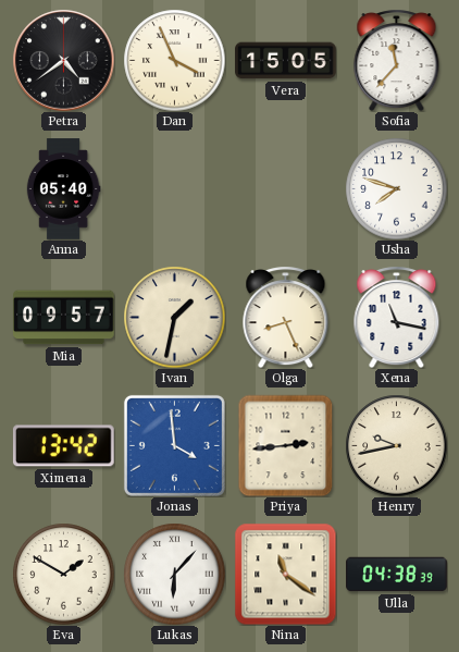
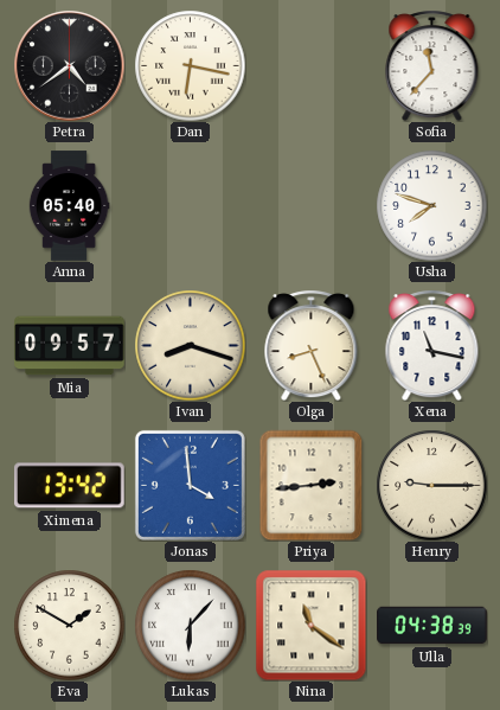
Dan: 3:56 -> 6:17
Vera: 15:05 -> none
Ivan: 1:32 -> 8:18
Henry: 9:43 -> 9:15
